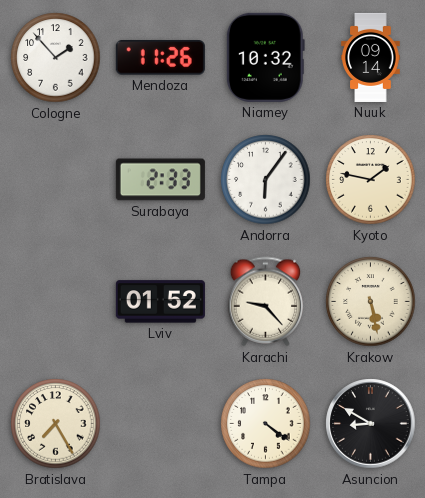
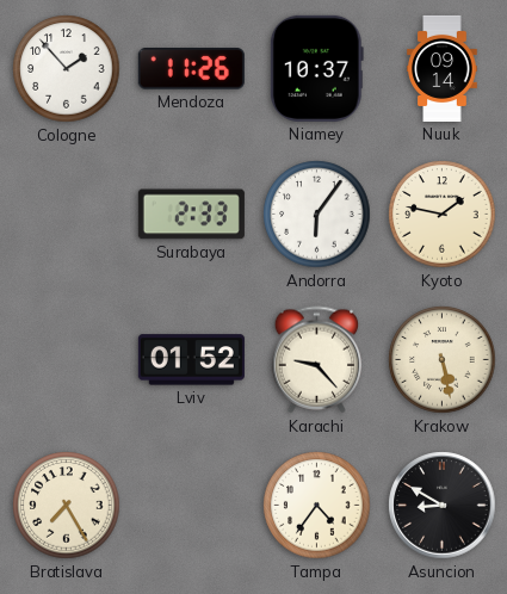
Niamey: 10:32 -> 10:37
Tampa: 4:21 -> 4:36
